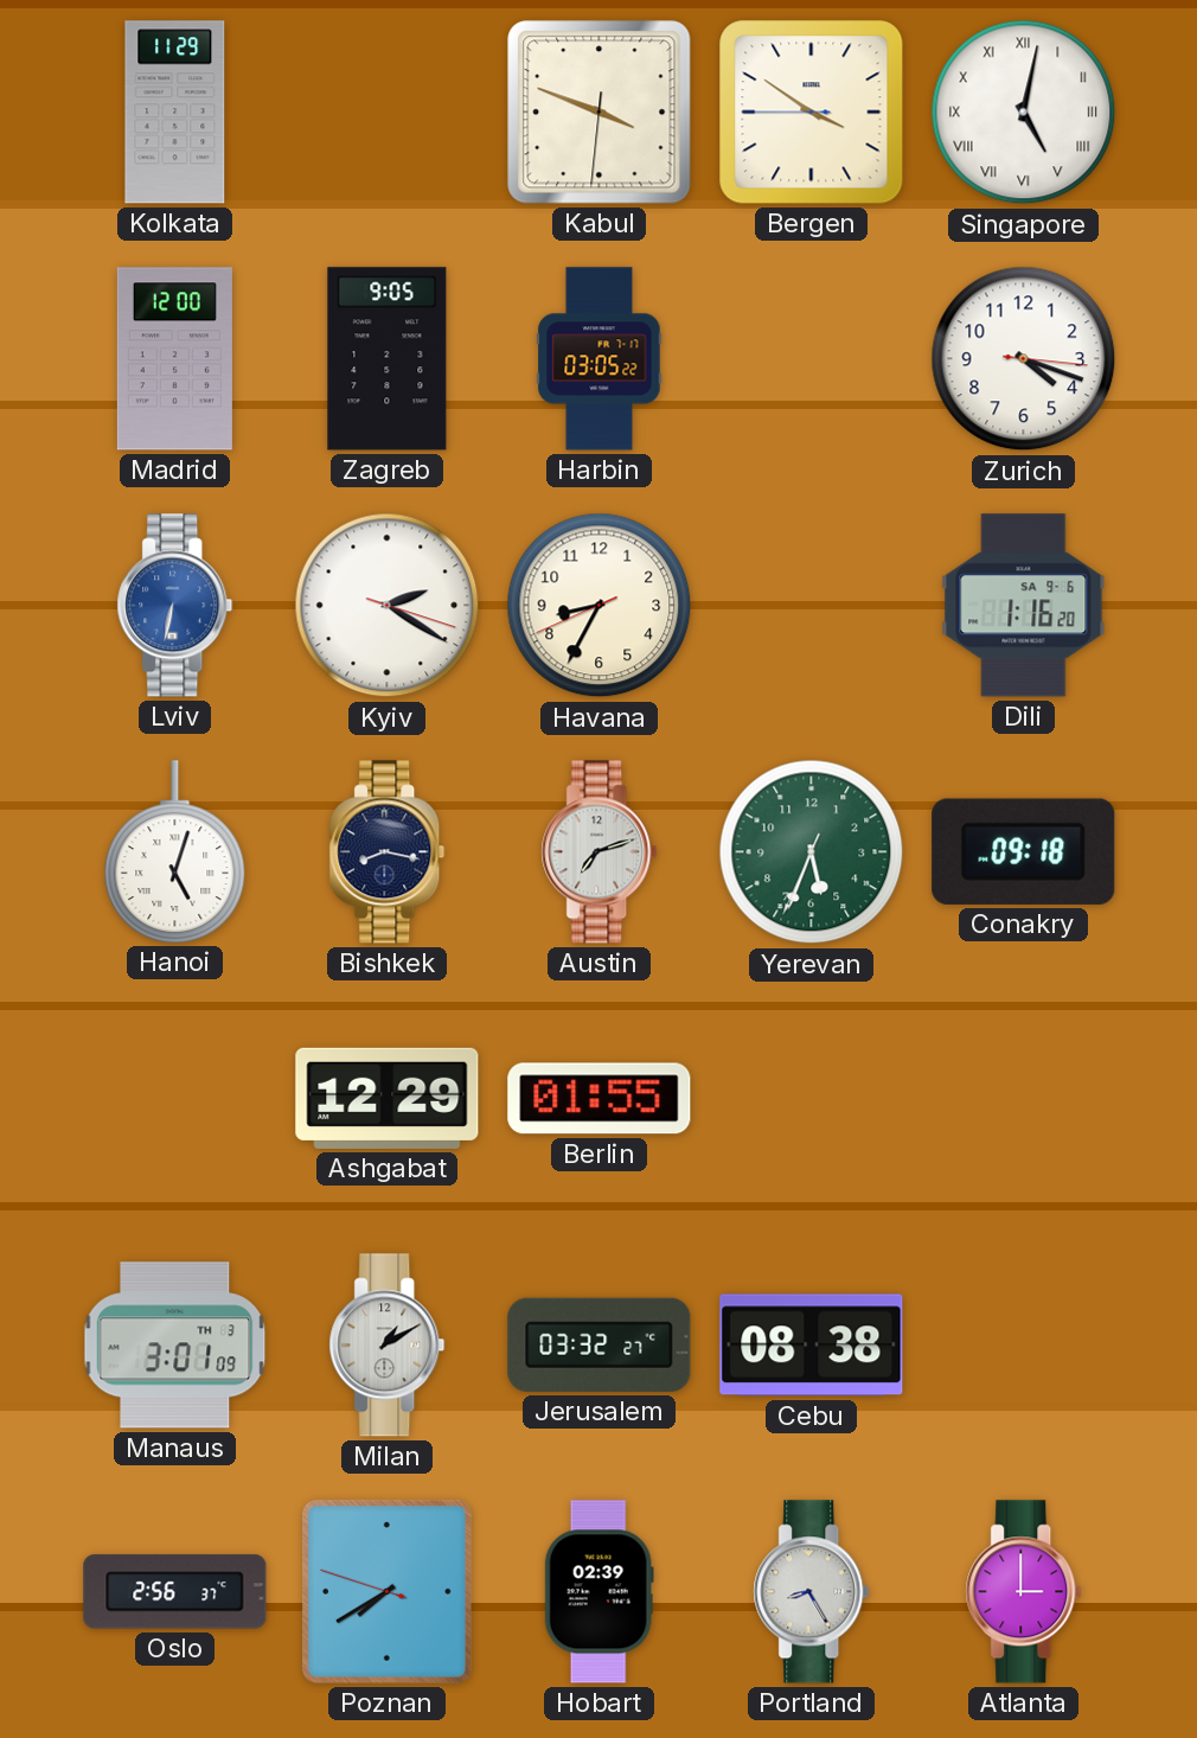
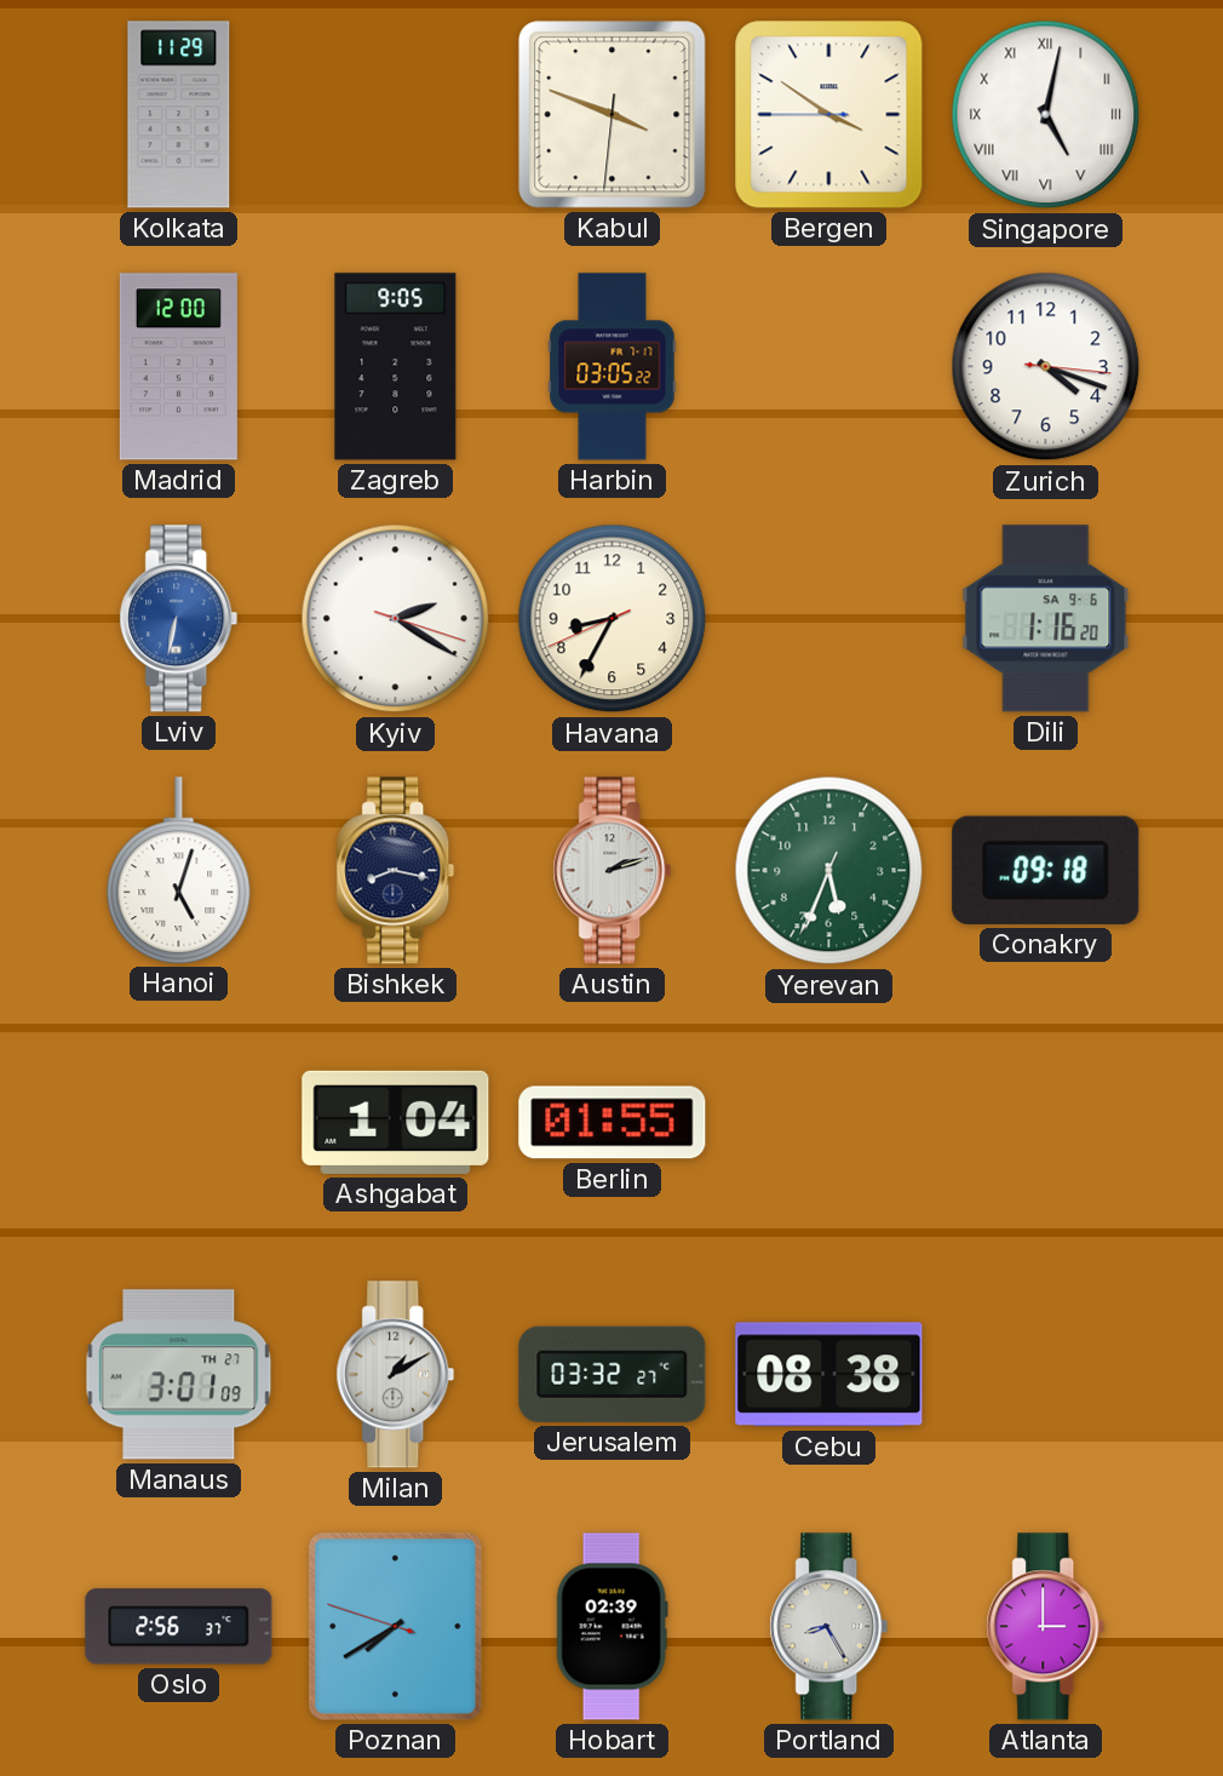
Austin: 7:12 -> 2:12
Ashgabat: 12:29 -> 1:04
Manaus date: TH 3 -> TH 27
